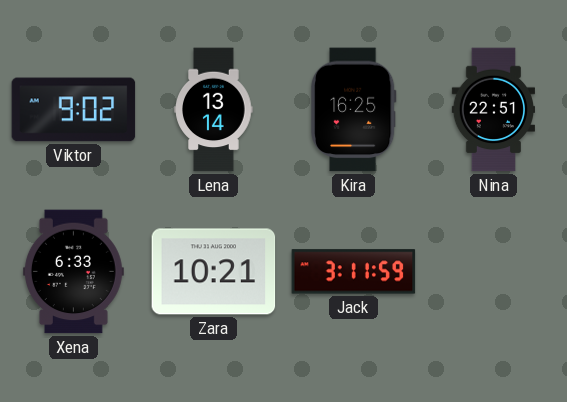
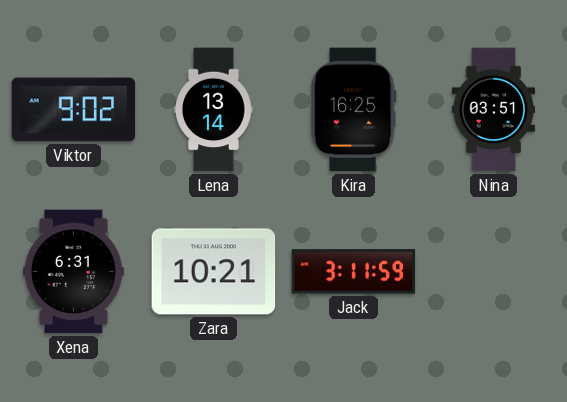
Nina: 22:51 -> 03:51
Xena: 6:33 -> 6:31
